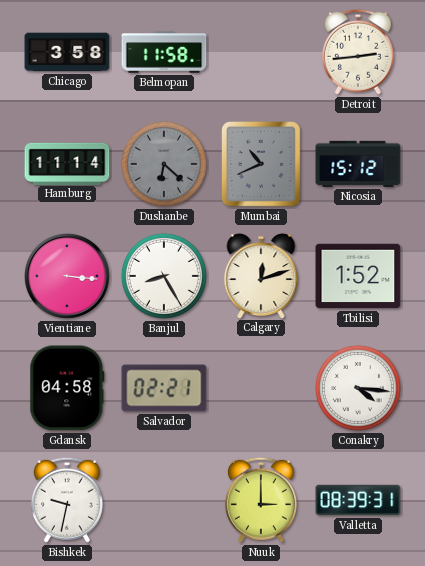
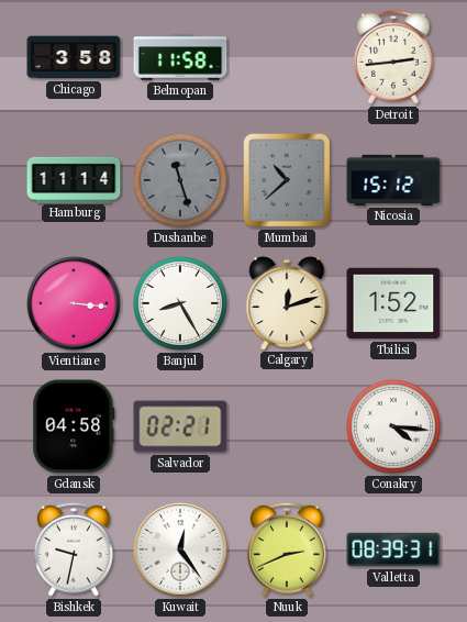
Dushanbe: 6:22 -> 11:27
Mumbai: 10:41 -> 10:38
Kuwait: none -> 12:24
Nuuk: 3:00 -> 2:41
